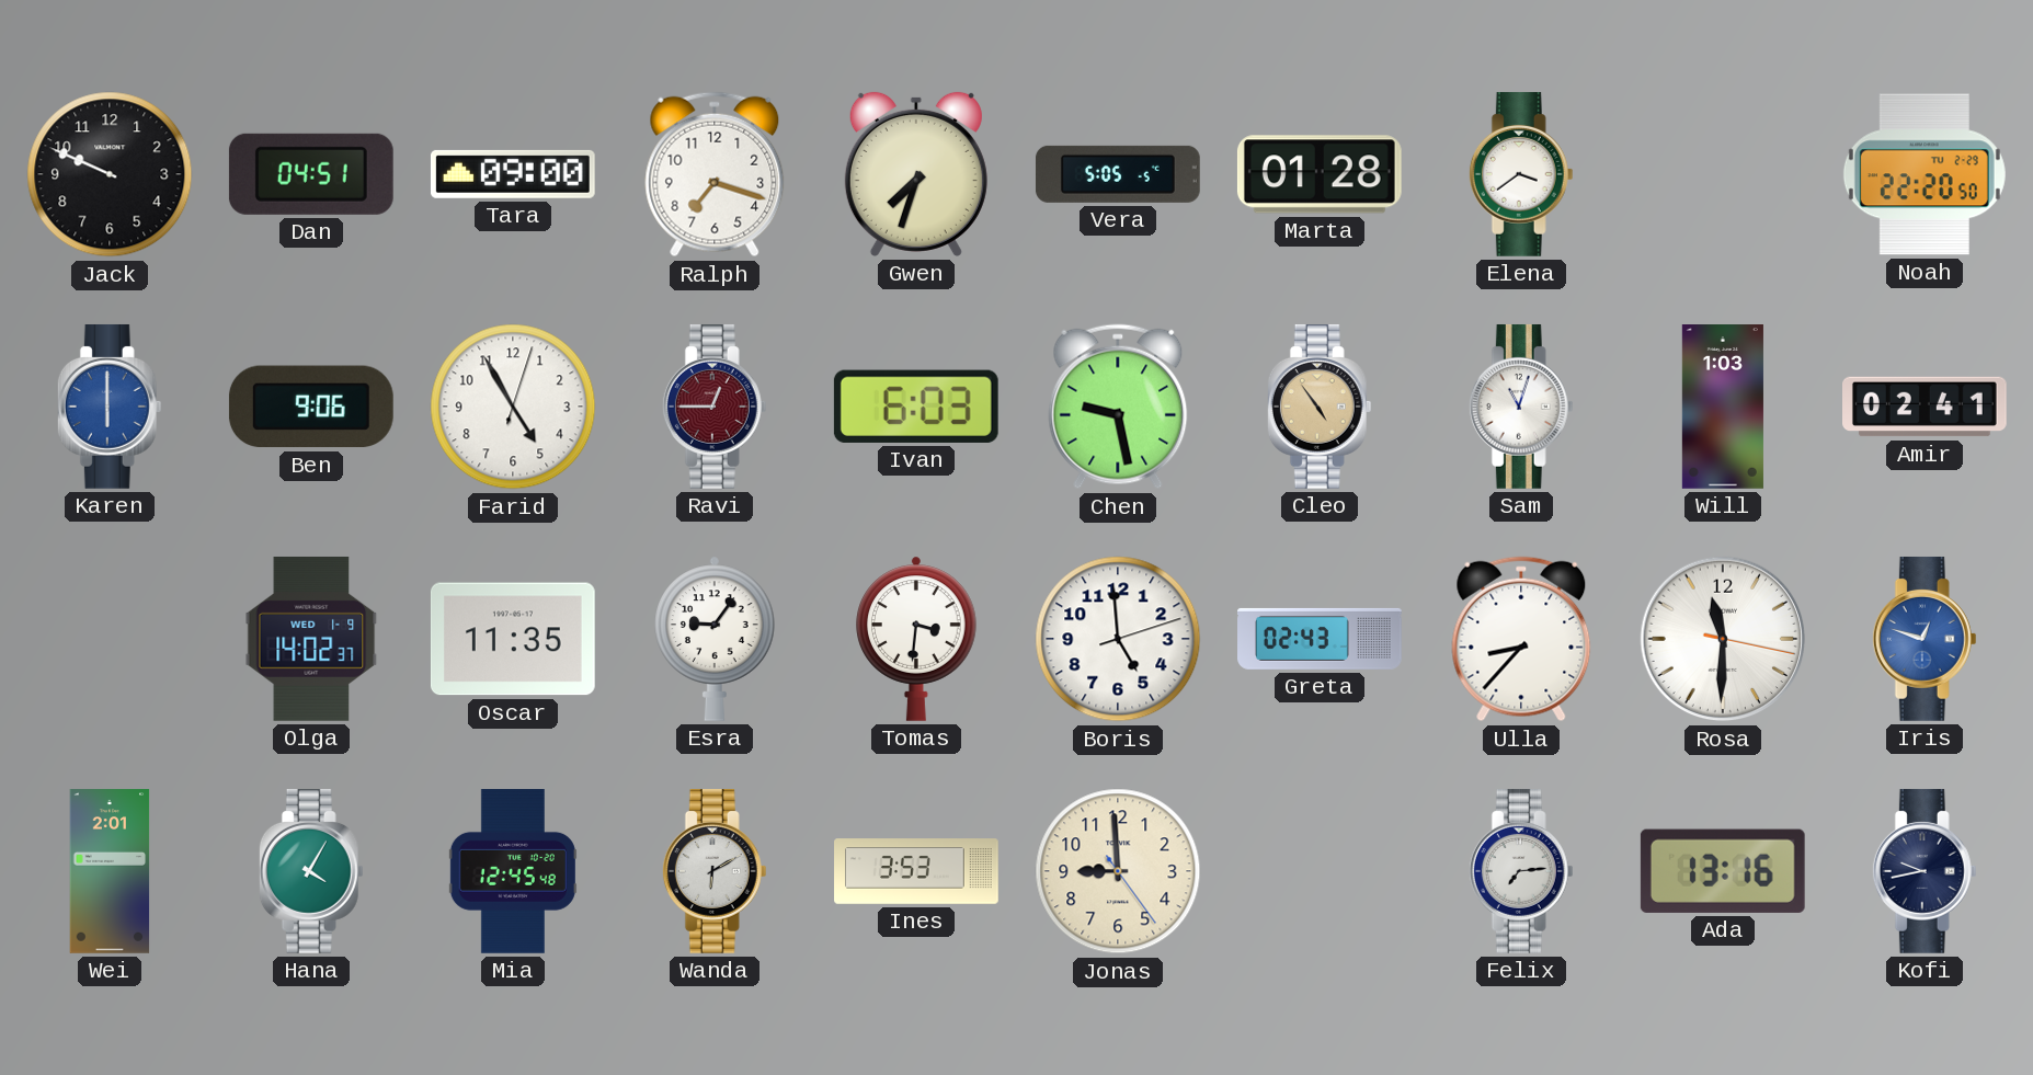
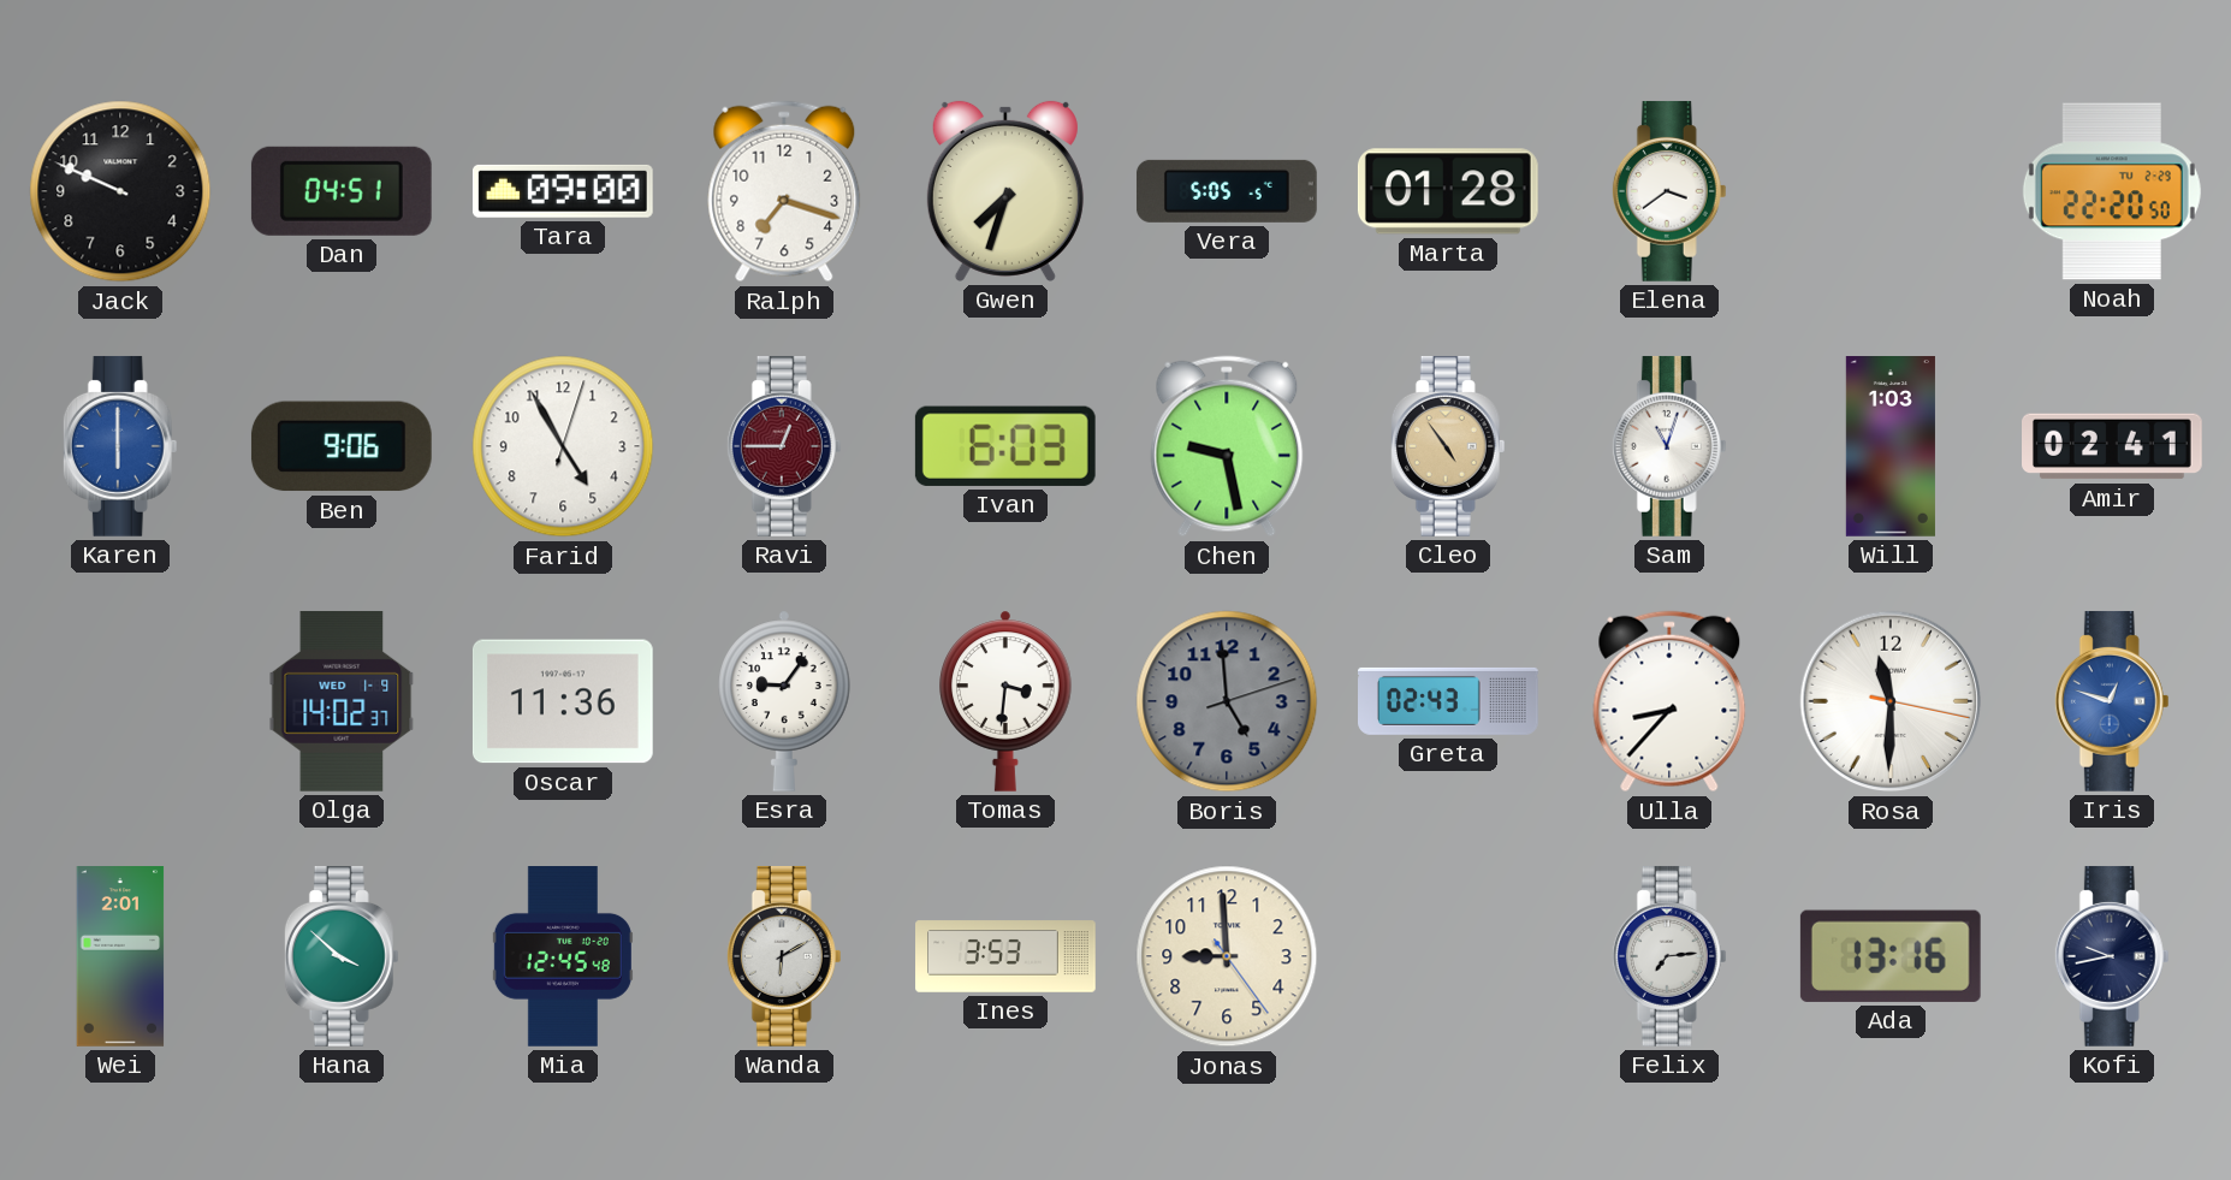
Oscar: 11:35 -> 11:36
Boris dial: white -> grey
Hana: 4:05 -> 3:52
